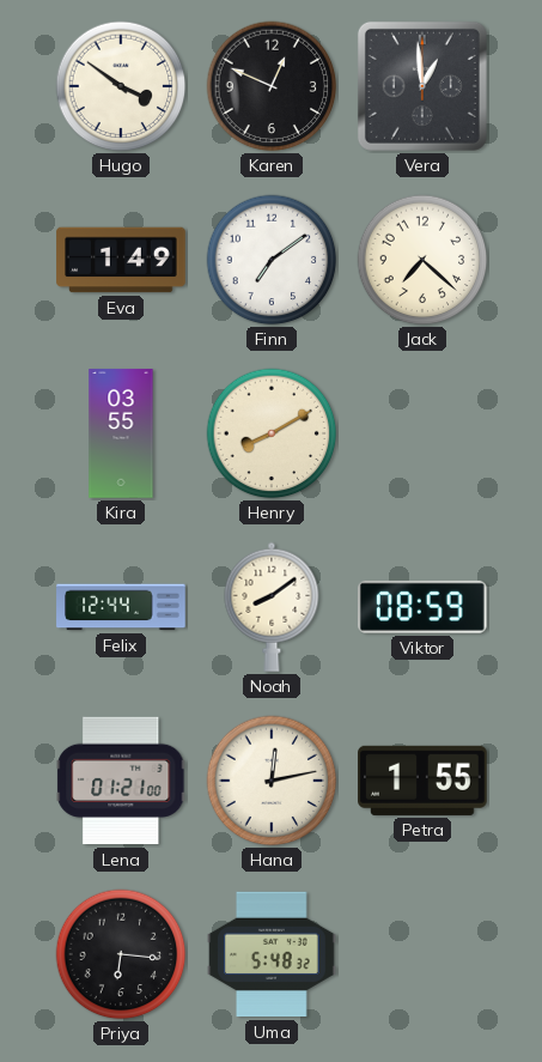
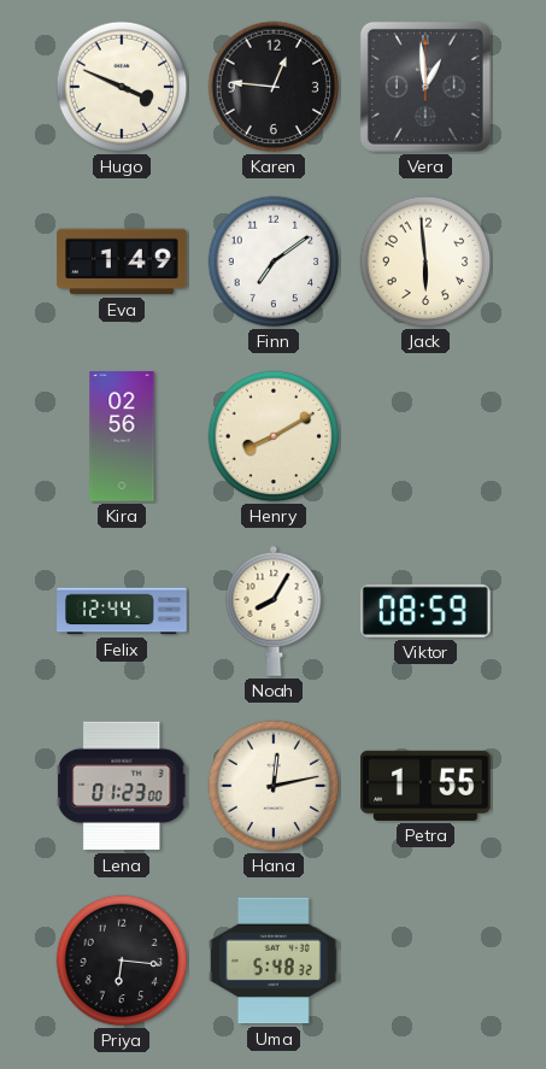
Hugo: 3:51 -> 3:49
Karen: 12:49 -> 12:46
Jack: 7:22 -> 5:59
Kira: 03:55 -> 02:56
Noah: 8:09 -> 8:05
Lena: 01:21 -> 01:23
